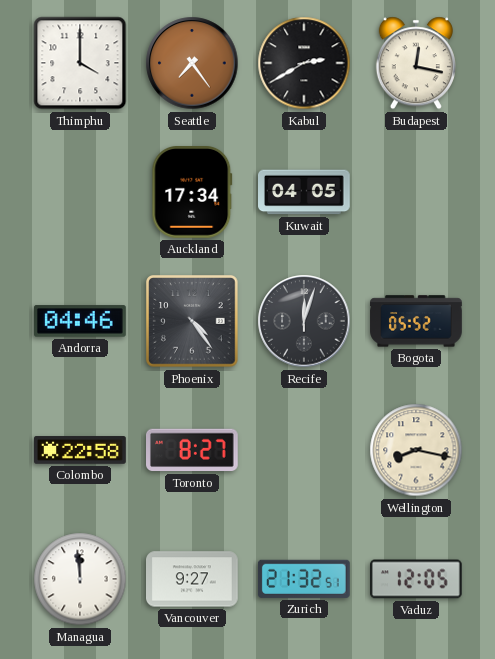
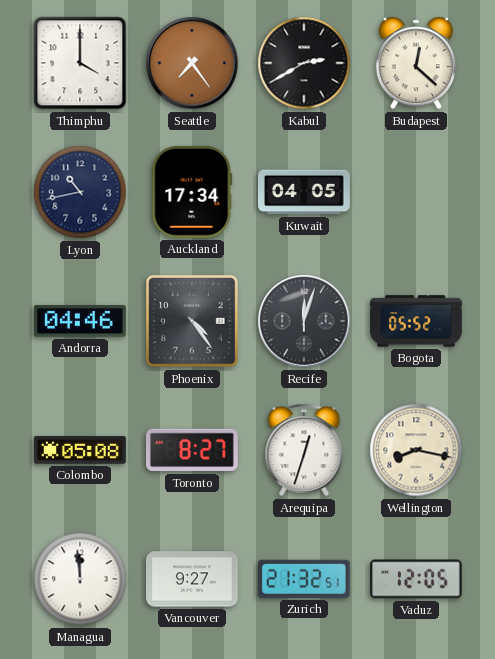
Budapest: 12:17 -> 12:22
Lyon: none -> 10:43
Colombo: 22:58 -> 05:08
Arequipa: none -> 12:33
